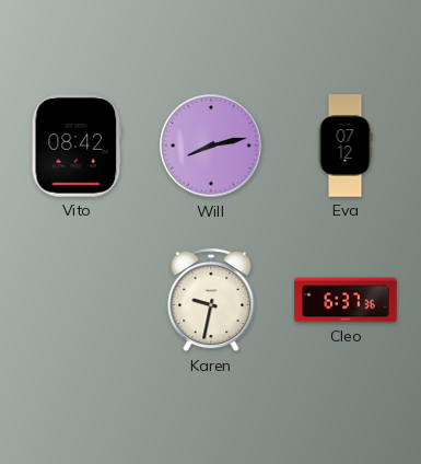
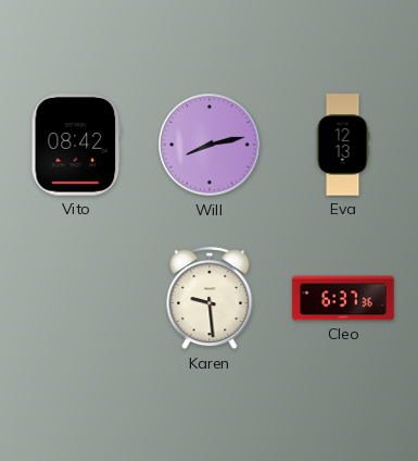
Eva: 07:12 -> 12:13
Karen: 9:32 -> 9:29
